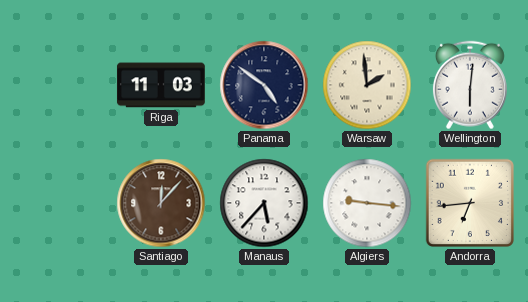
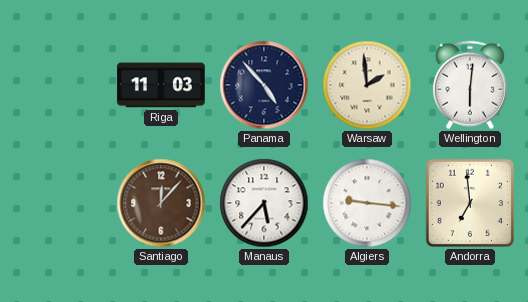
Panama: 4:51 -> 4:53
Andorra: 6:44 -> 6:59
